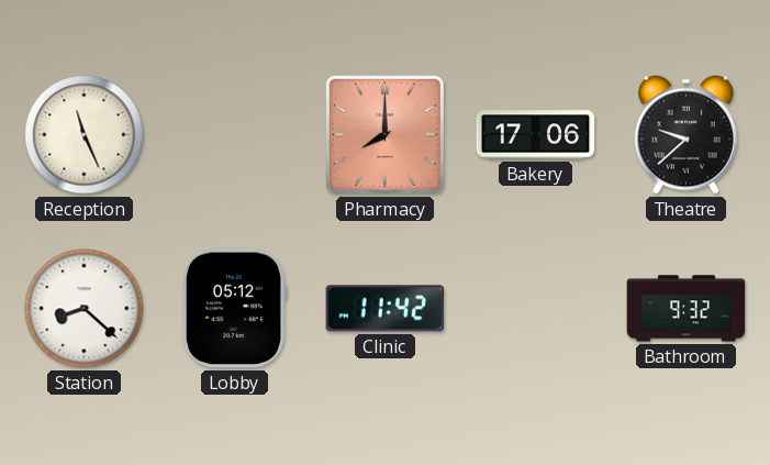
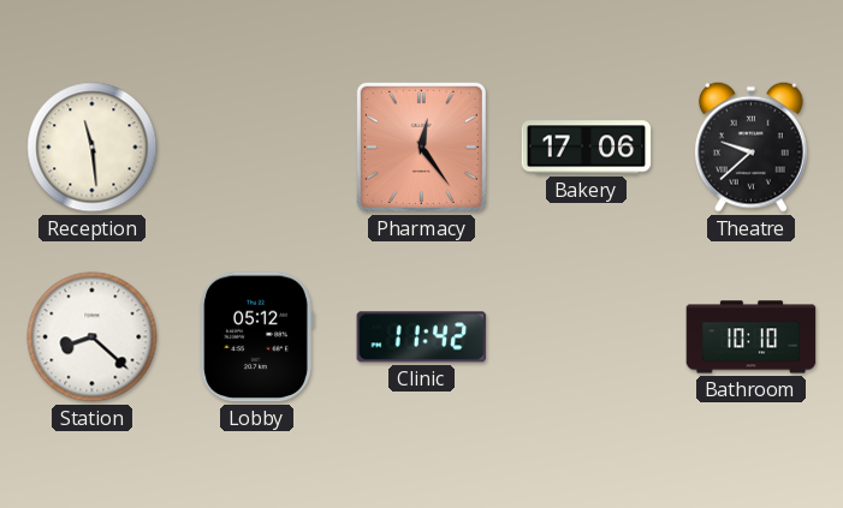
Reception: 11:26 -> 11:29
Pharmacy: 8:00 -> 12:24
Bathroom: 9:32 -> 10:10
